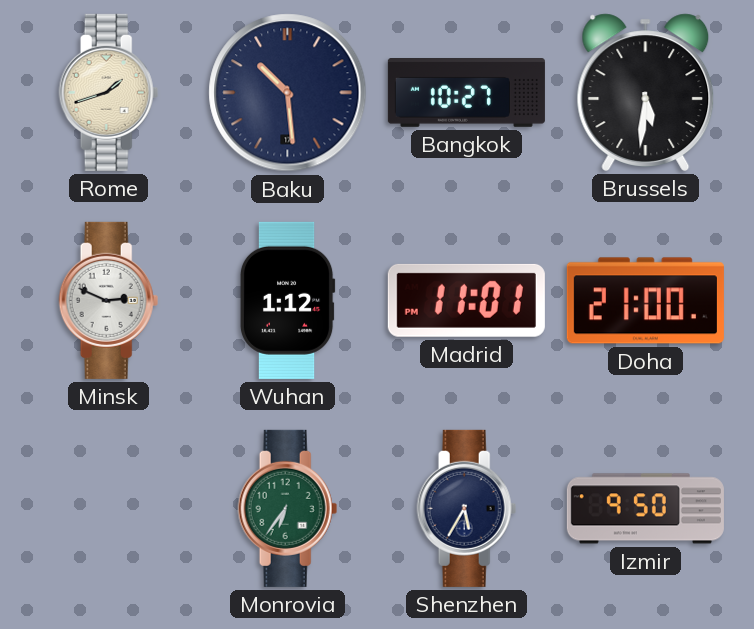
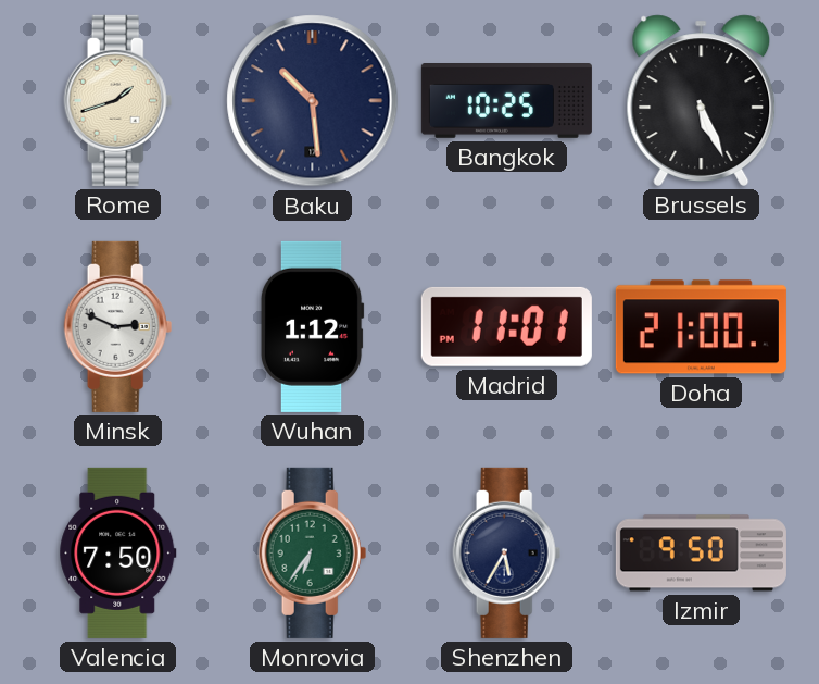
Bangkok: 10:27 -> 10:25
Brussels: 5:31 -> 5:26
Valencia: none -> 7:50
